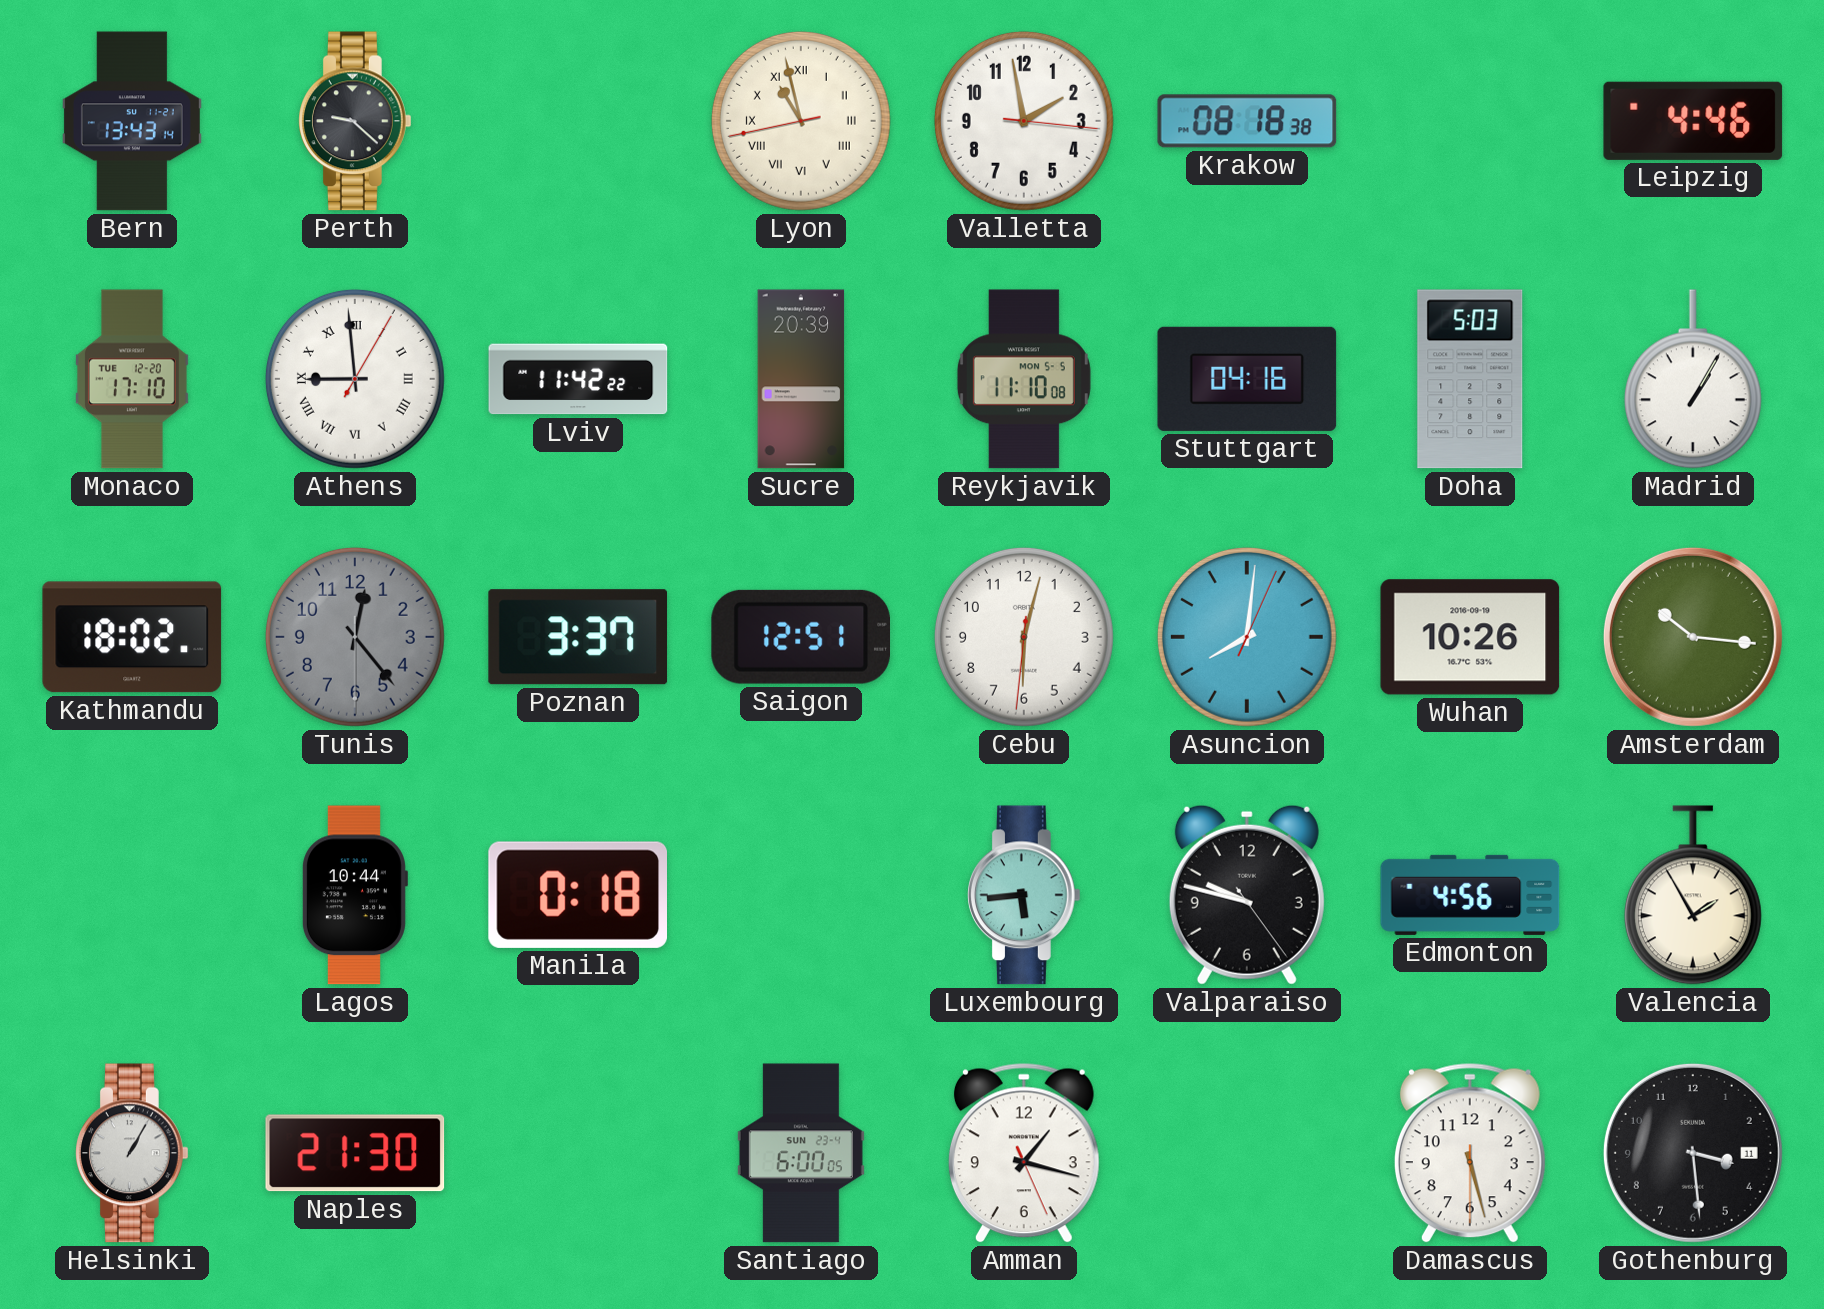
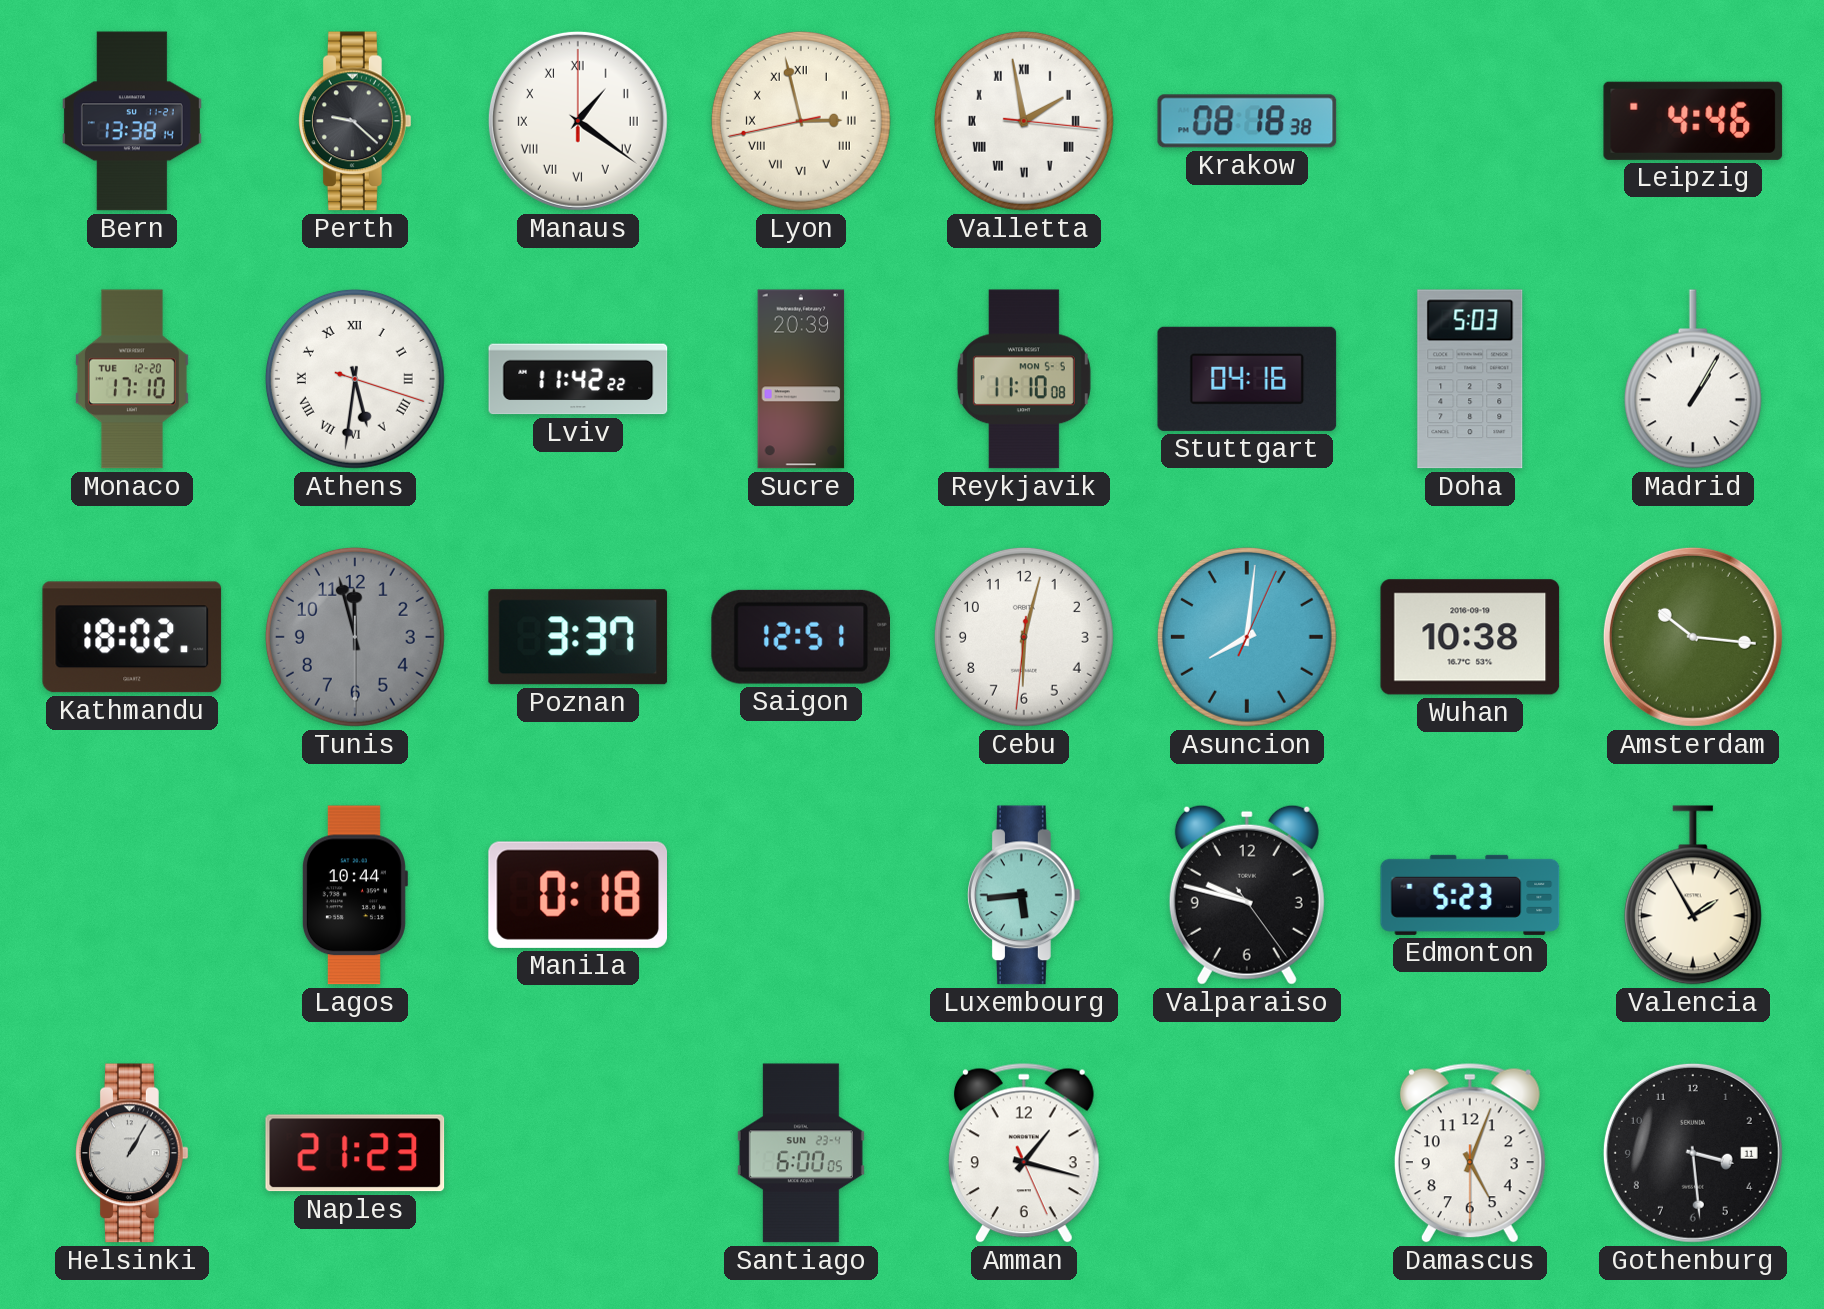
Bern: 13:43 -> 13:38
Manaus: none -> 1:21
Lyon: 10:57 -> 2:57
Valletta numerals: Arabic -> Roman
Athens: 8:59 -> 5:31
Tunis: 12:23 -> 11:57
Wuhan: 10:26 -> 10:38
Edmonton: 4:56 -> 5:23
Naples: 21:30 -> 21:23
Damascus: 5:27 -> 5:03
